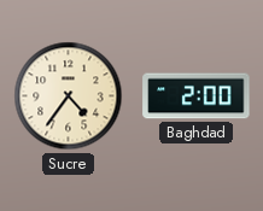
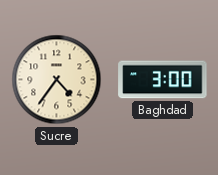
Baghdad: 2:00 -> 3:00
